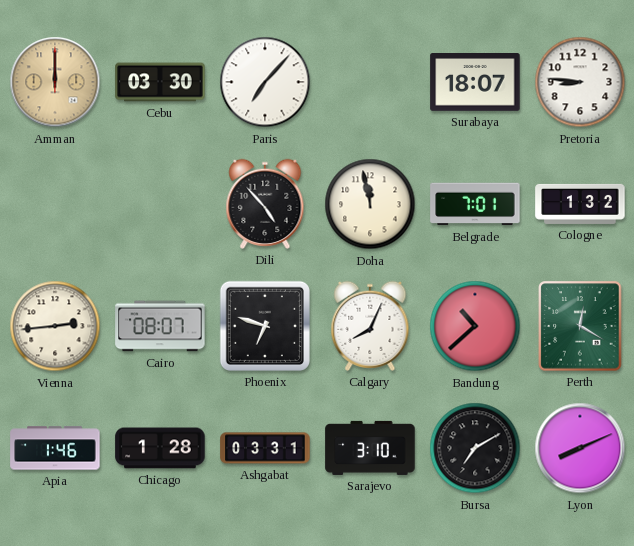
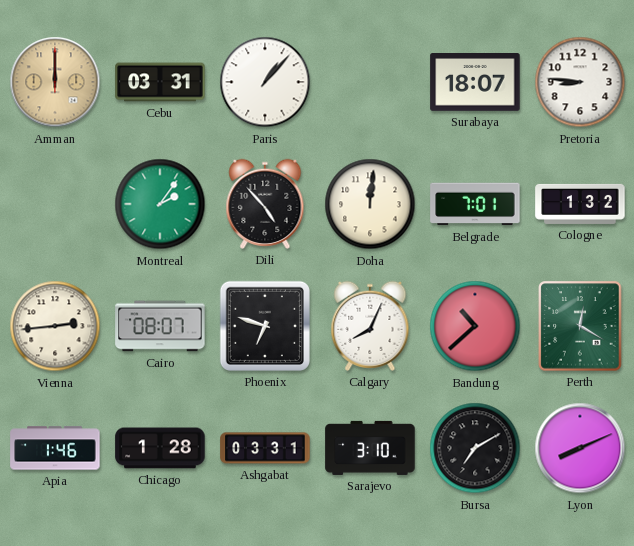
Cebu: 03:30 -> 03:31
Paris: 7:07 -> 1:07
Montreal: none -> 2:06
Doha: 11:58 -> 12:01
